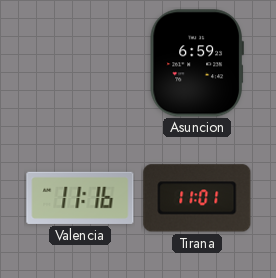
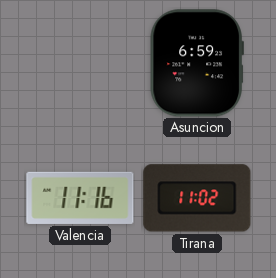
Tirana: 11:01 -> 11:02
